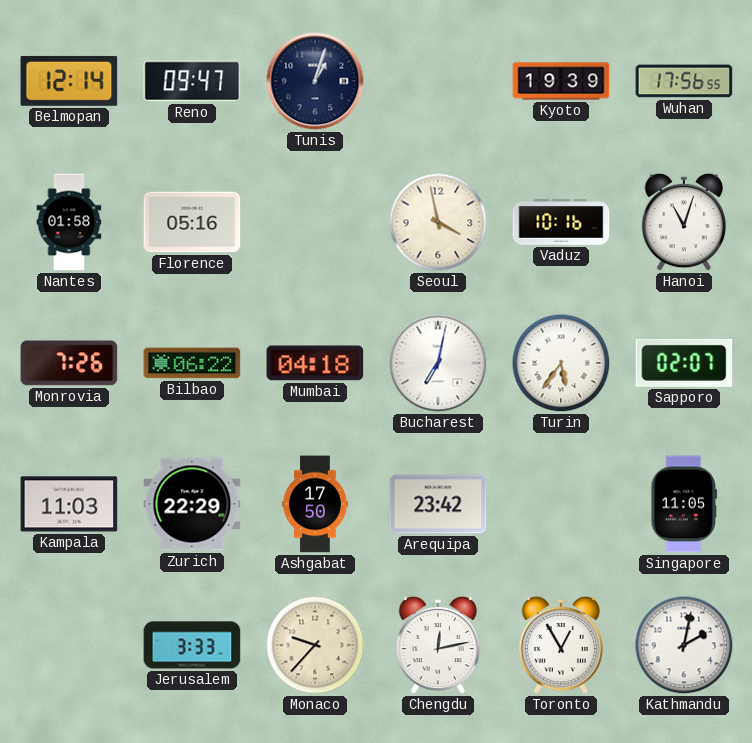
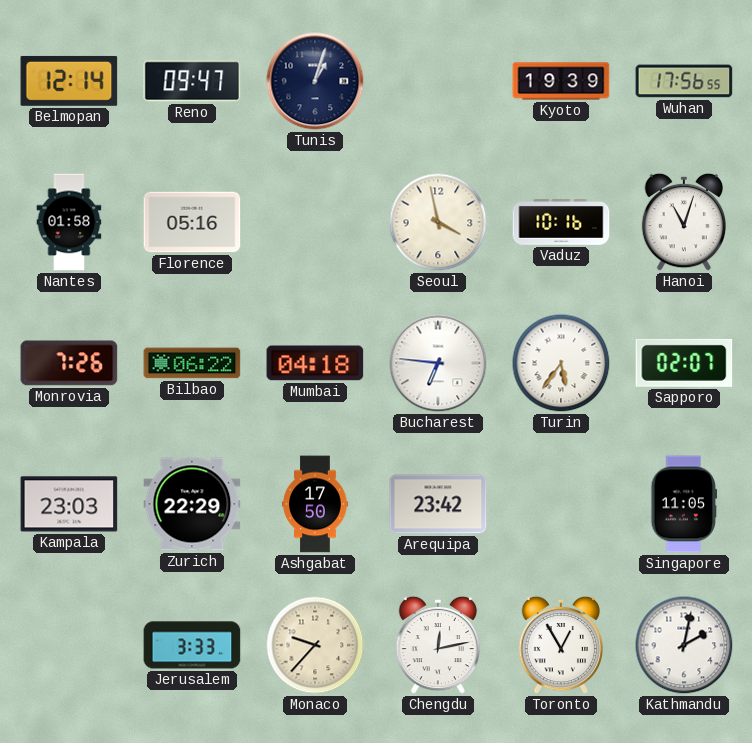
Bucharest: 7:02 -> 6:46
Kampala: 11:03 -> 23:03
